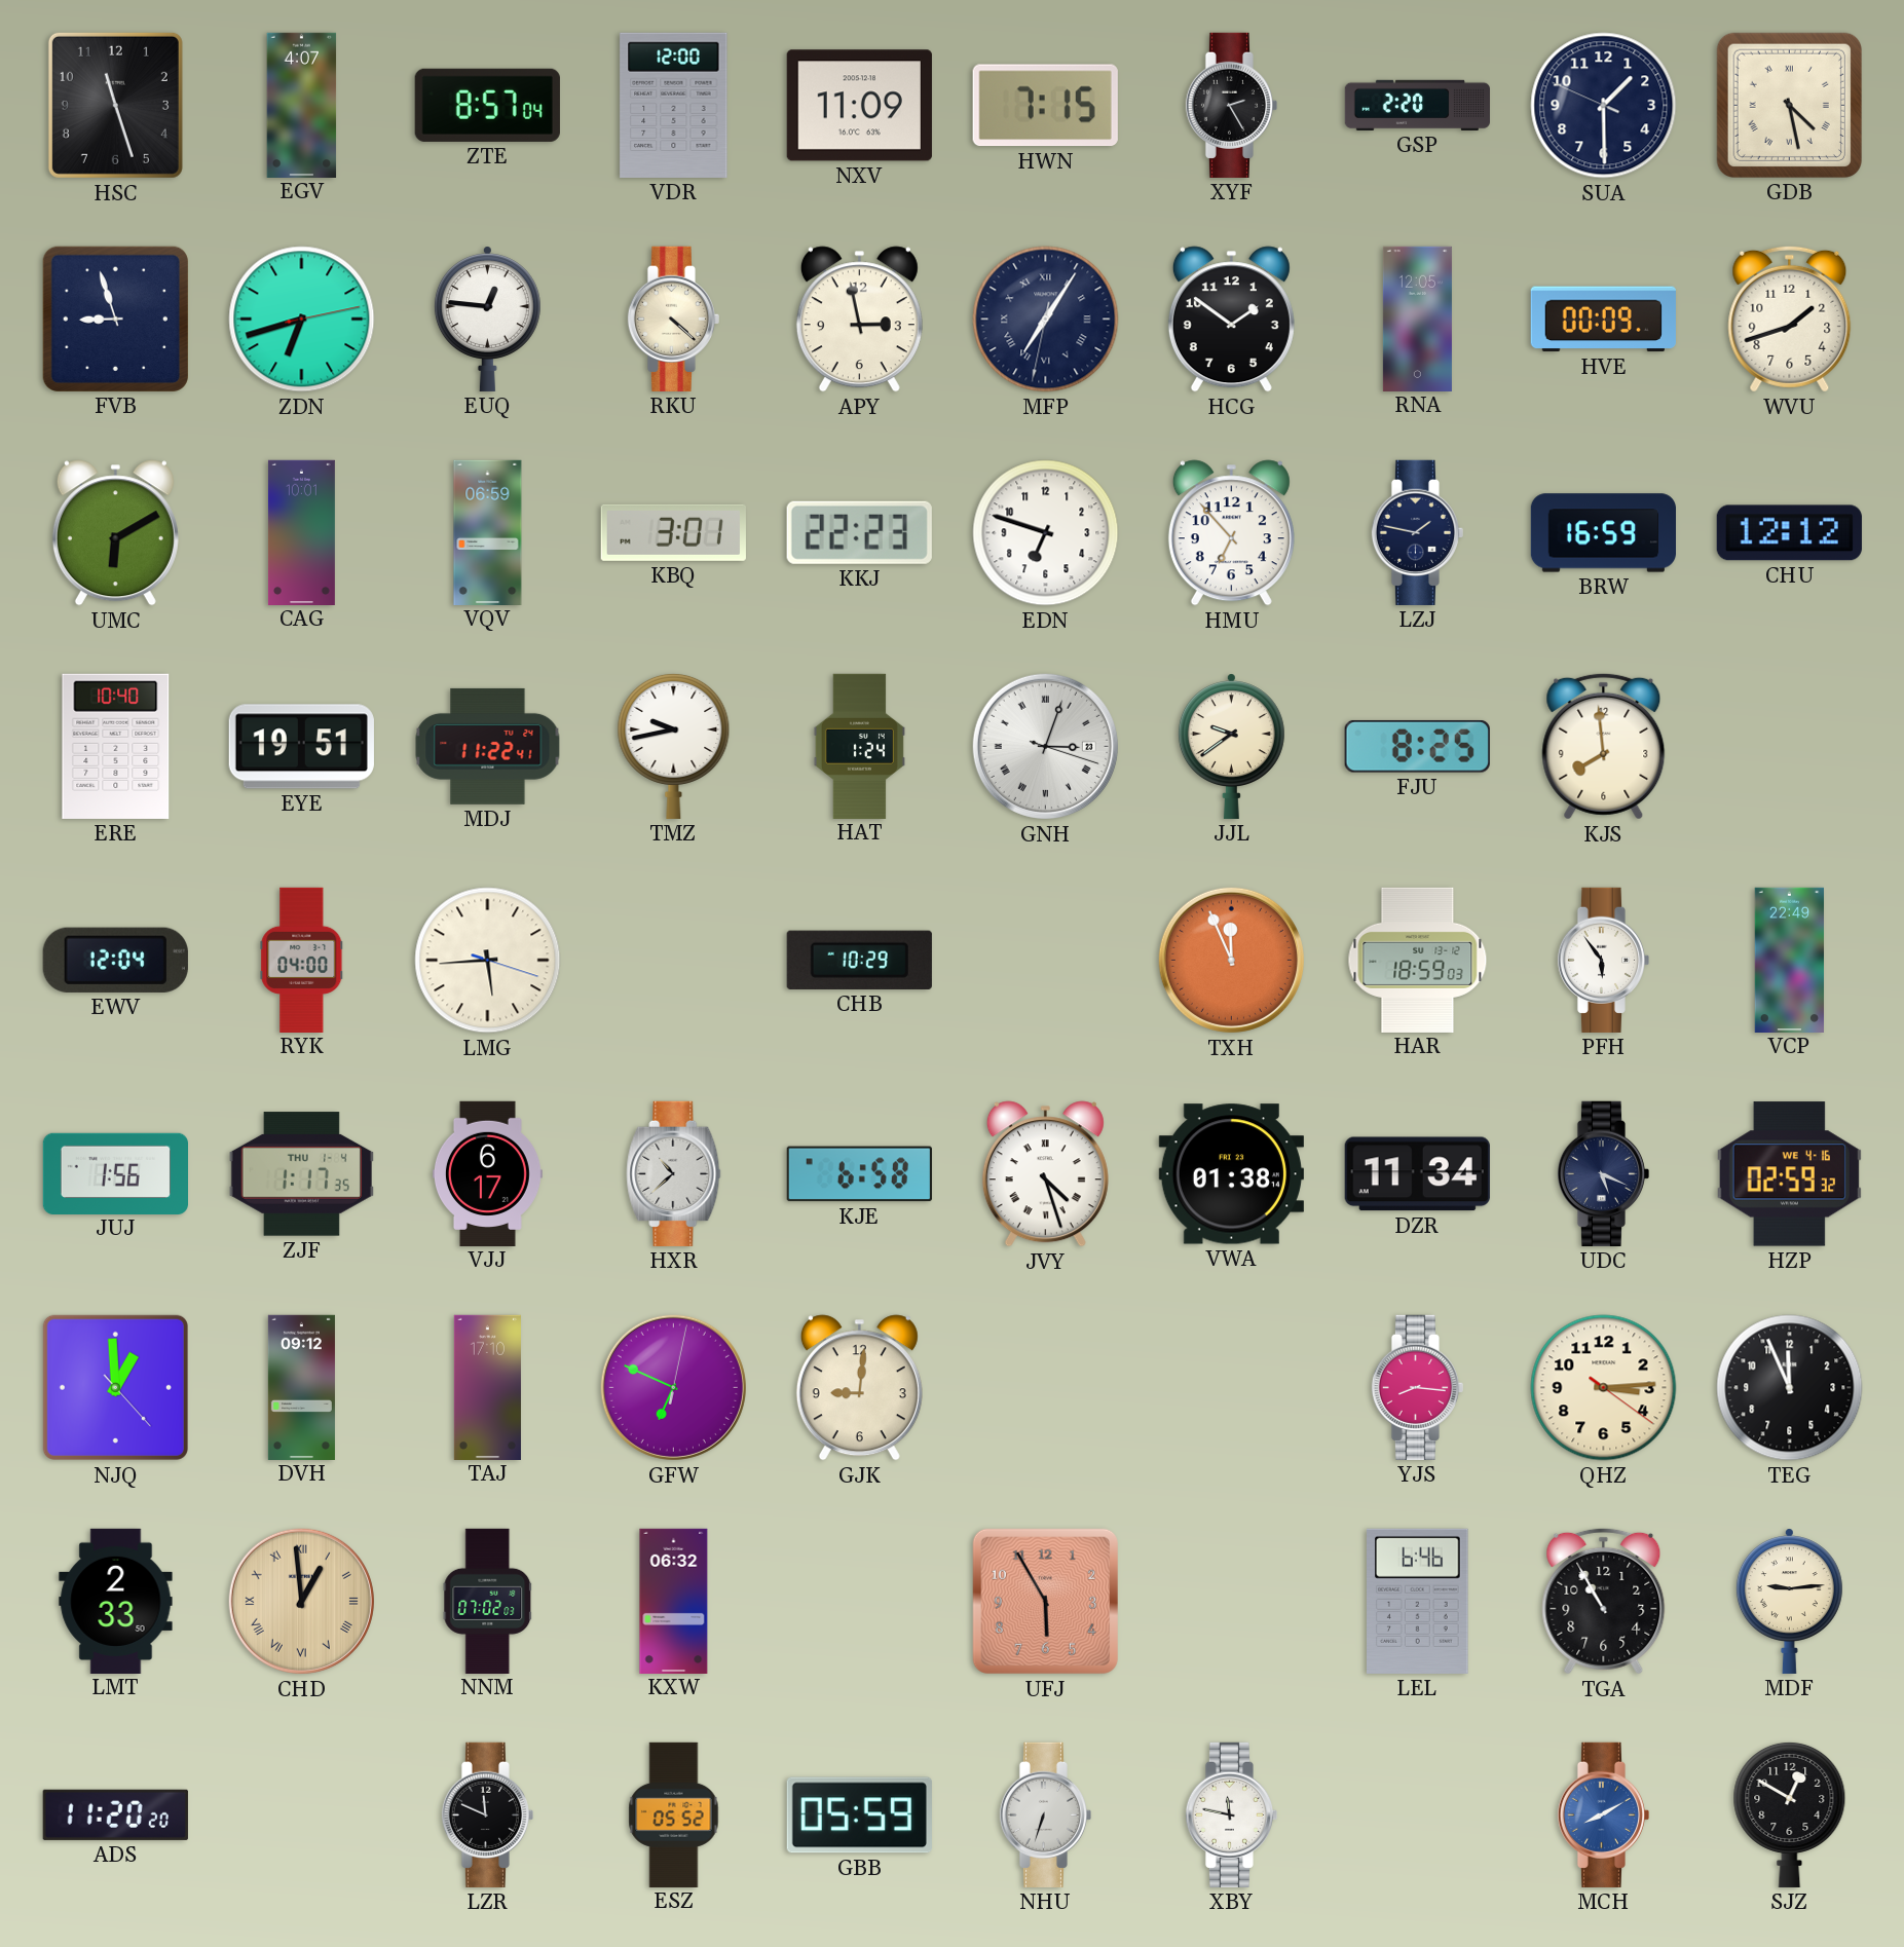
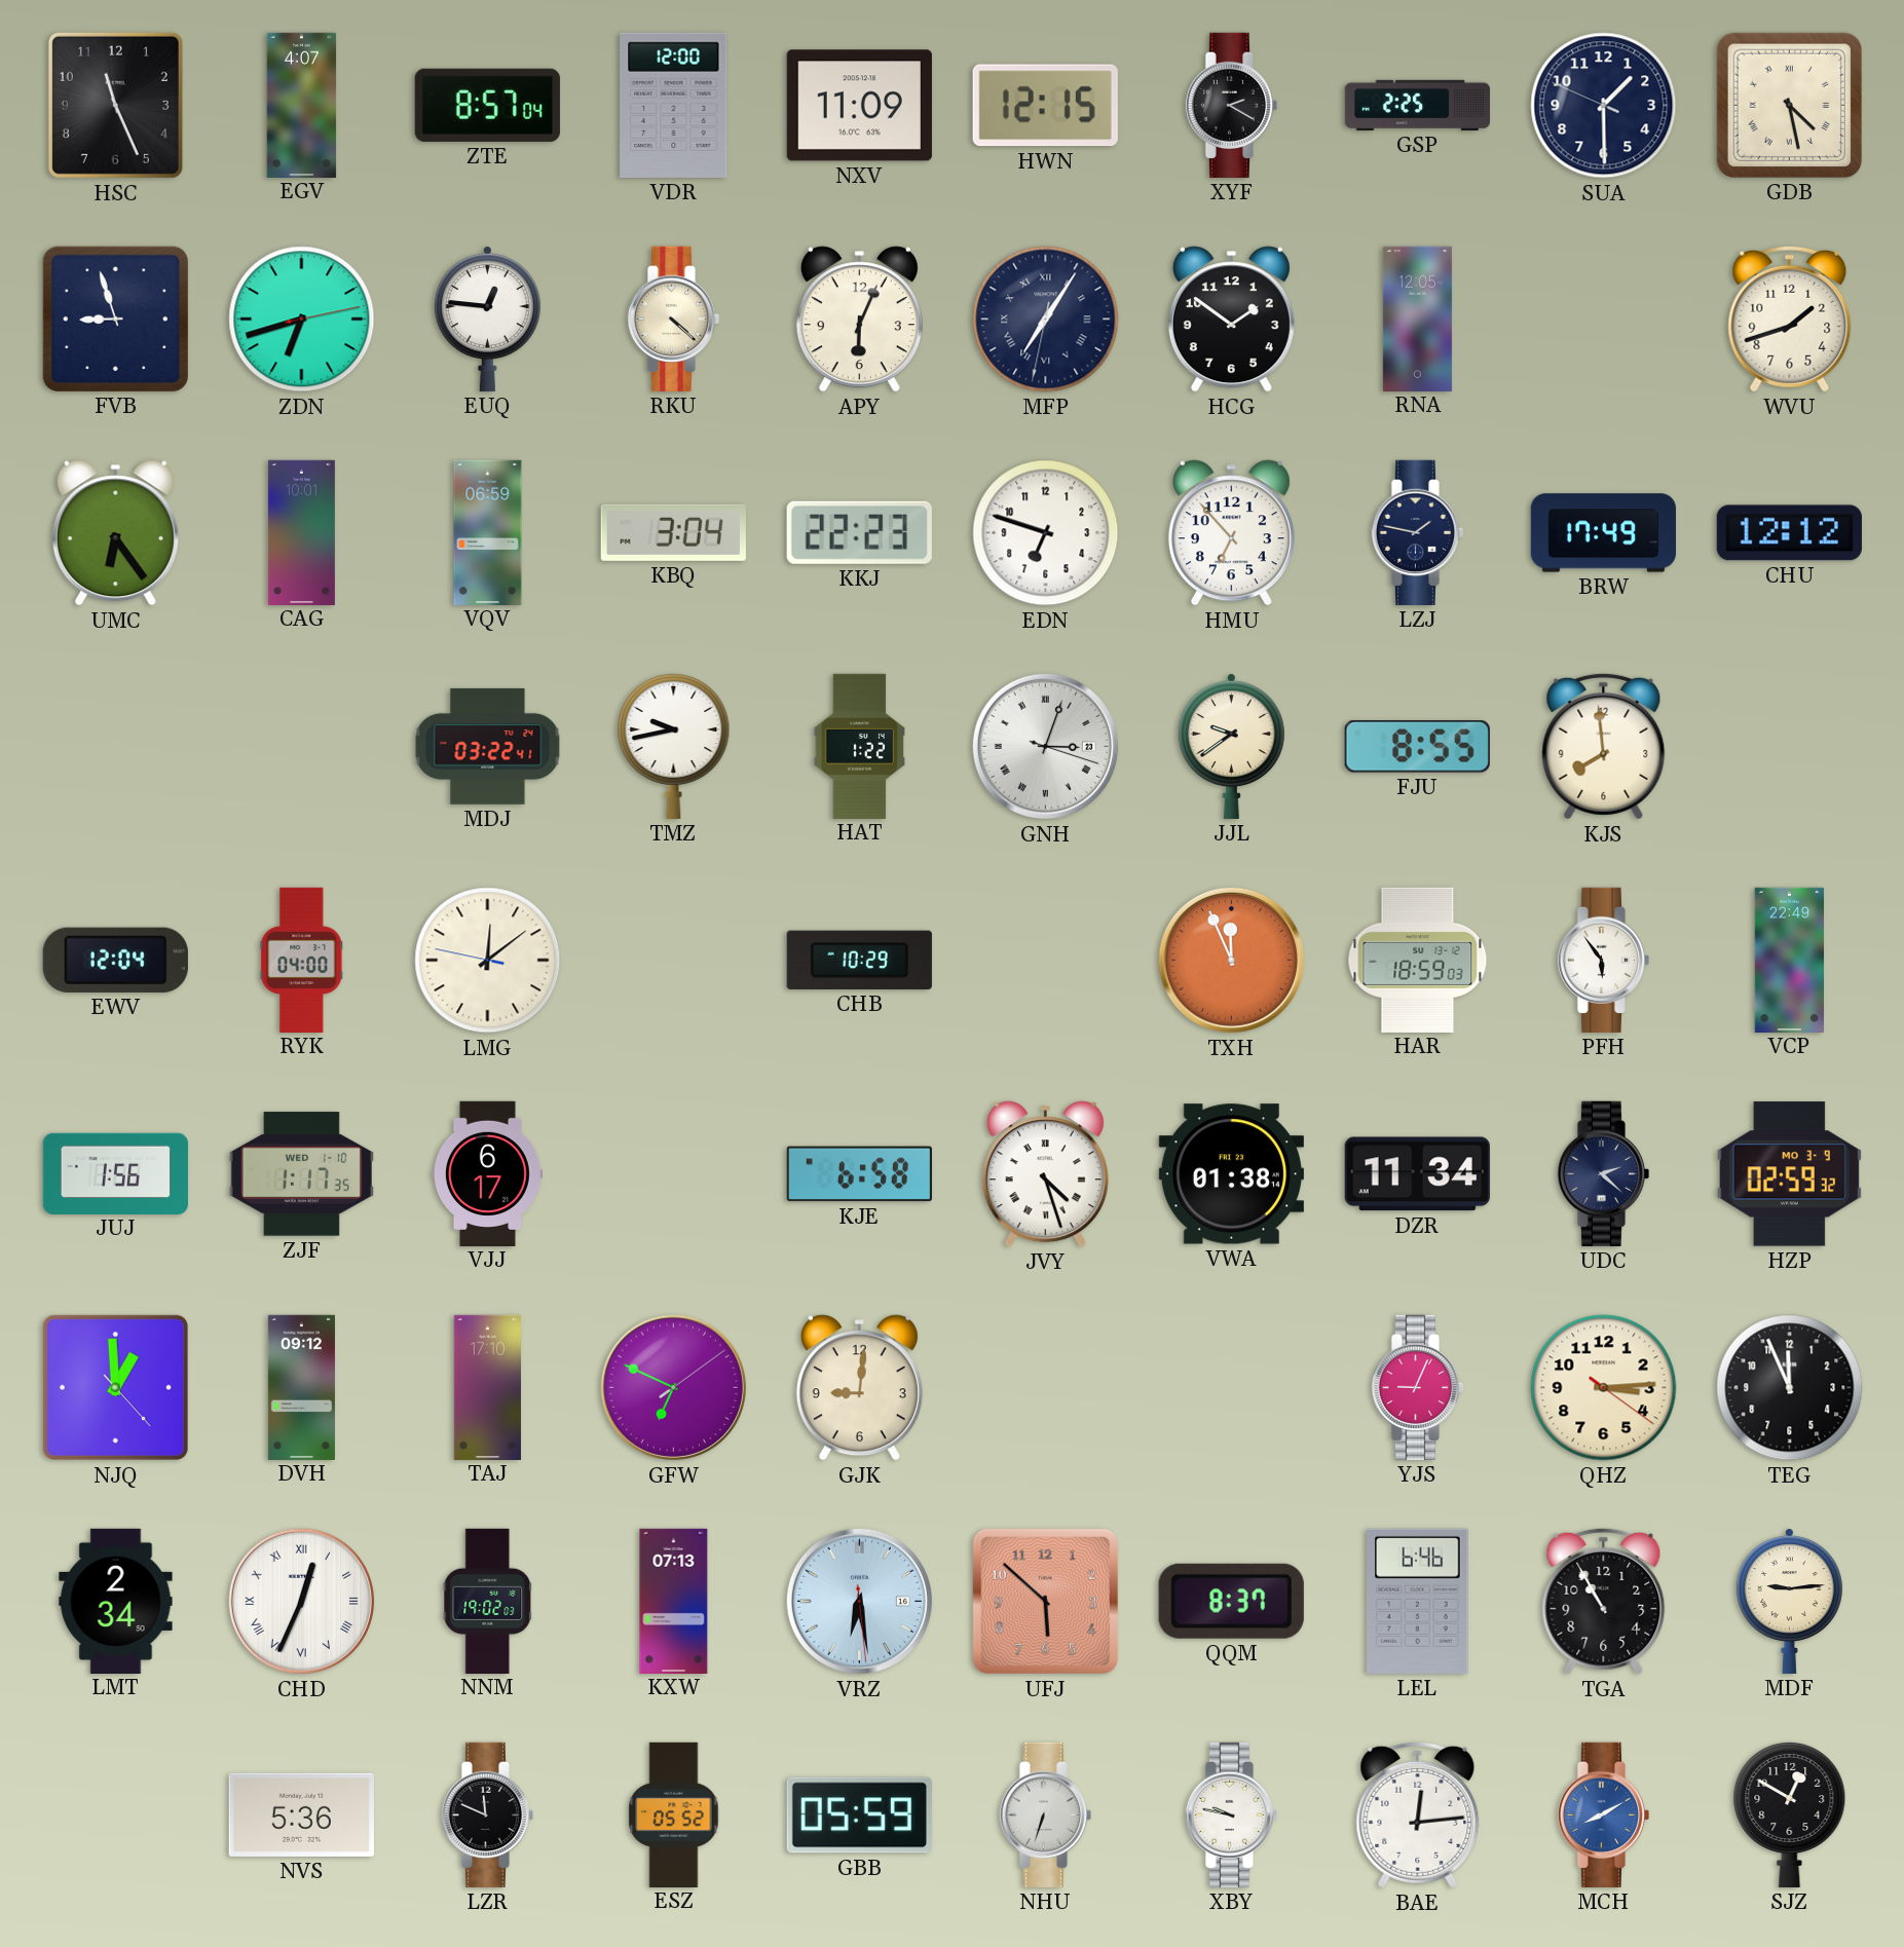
HSC: 11:27 -> 11:26
HWN: 7:15 -> 12:15
XYF: 2:25 -> 2:20
GSP: 2:20 -> 2:25
APY: 2:58 -> 6:04
HVE: 00:09 -> none
UMC: 6:10 -> 6:24
KBQ: 3:01 -> 3:04
BRW: 16:59 -> 17:49
ERE: 10:40 -> none
EYE: 19:51 -> none
MDJ: 11:22 -> 03:22
HAT: 1:24 -> 1:22
FJU: 8:25 -> 8:55
LMG: 5:44 -> 12:08
ZJF date: THU 1-4 -> WED 1-10
HXR: 10:38 -> none
UDC: 5:19 -> 2:22
HZP date: WE 4-16 -> MO 3-9
GFW: 6:49:02 -> 6:49:09
YJS: 8:16 -> 9:04
LMT: 2:33 -> 2:34
CHD: 12:59 -> 12:34
CHD dial: champagne -> white
NNM: 07:02 -> 19:02
KXW: 06:32 -> 07:13
VRZ: none -> 6:28
UFJ: 5:55 -> 5:52
QQM: none -> 8:37
ADS: 11:20 -> none
NVS: none -> 5:36
XBY: 11:47 -> 9:47
BAE: none -> 12:14
